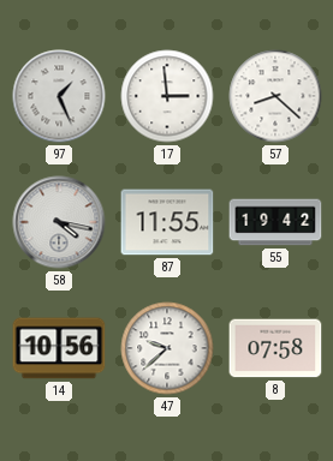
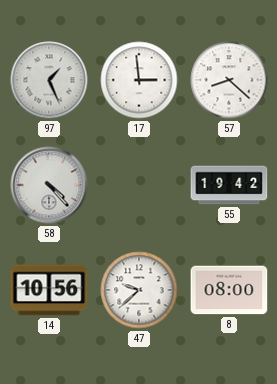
58: 4:17 -> 4:23
87: 11:55 -> none
8: 07:58 -> 08:00
